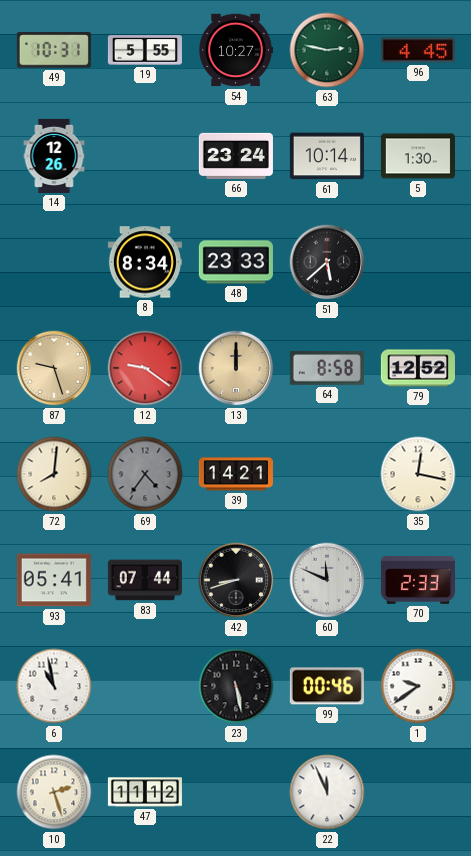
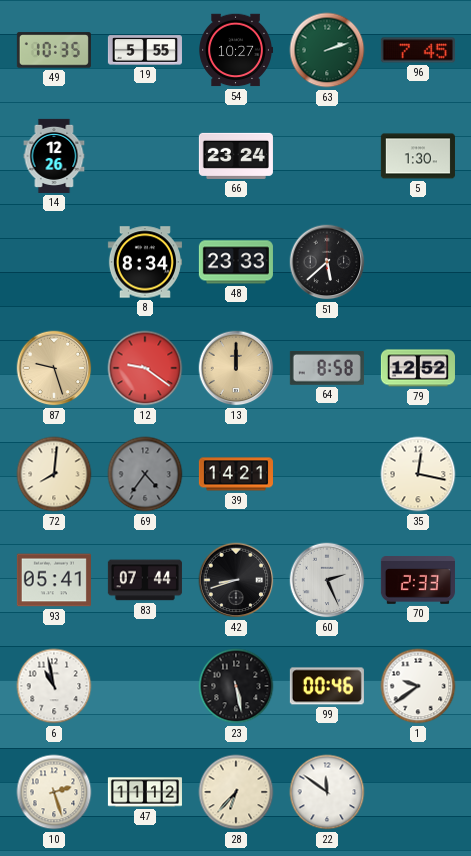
49: 10:31 -> 10:35
63: 2:47 -> 2:12
96: 4:45 -> 7:45
61: 10:14 -> none
60: 11:49 -> 2:26
28: none -> 6:37
22: 11:56 -> 11:51
